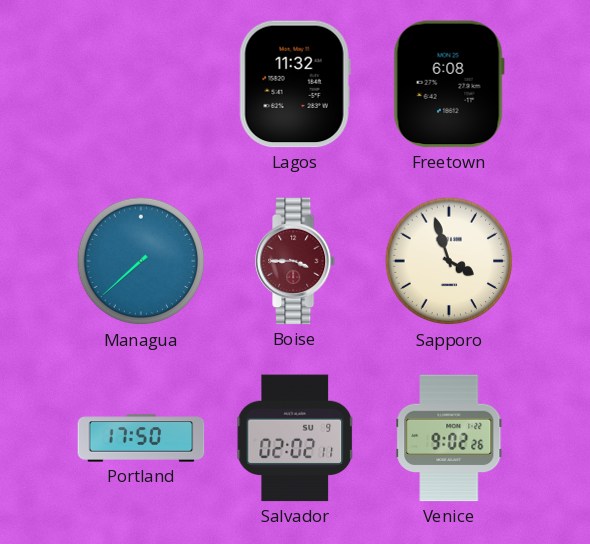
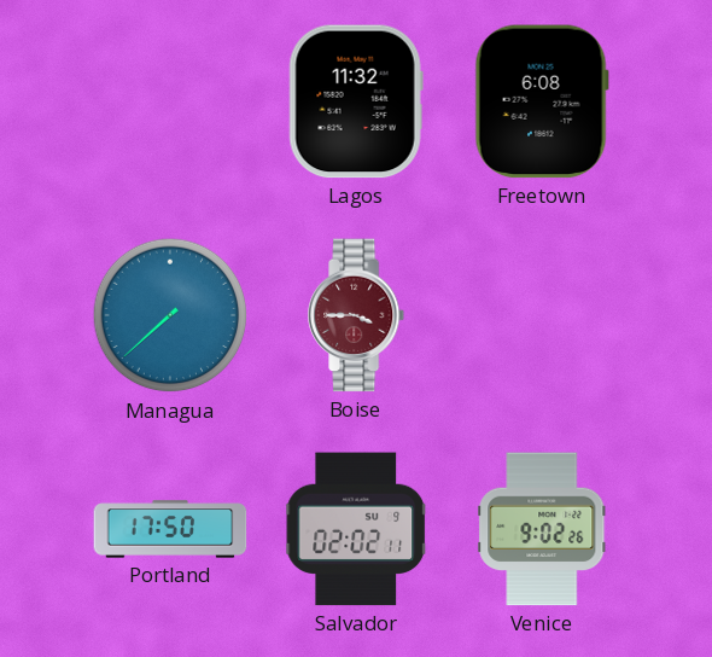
Sapporo: 3:57 -> none
